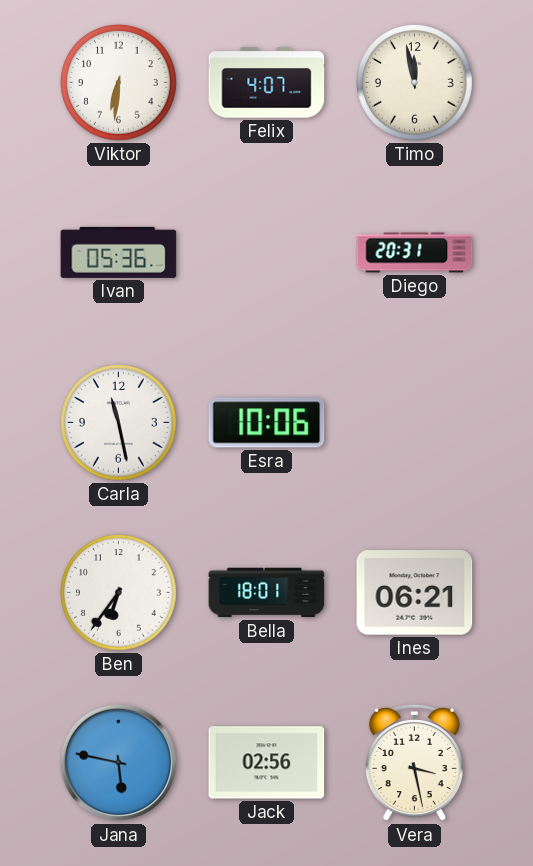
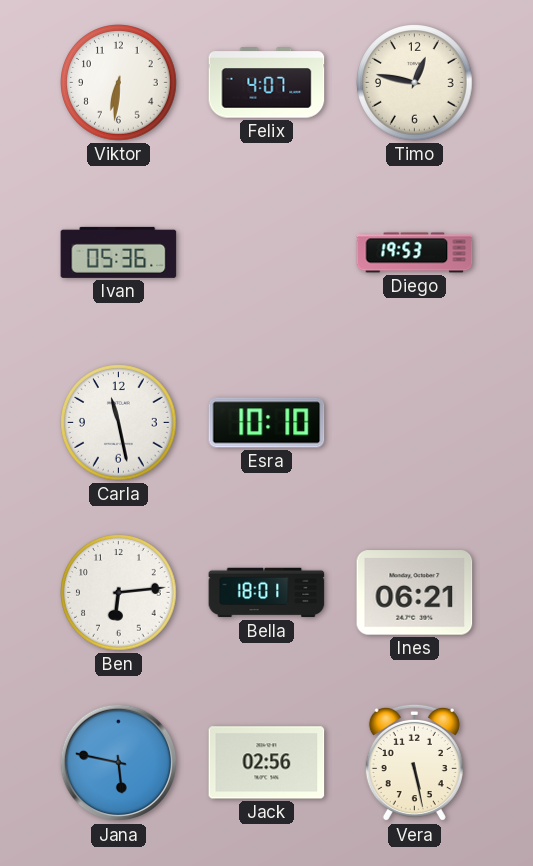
Timo: 11:58 -> 12:47
Diego: 20:31 -> 19:53
Esra: 10:06 -> 10:10
Ben: 6:36 -> 6:14
Vera: 3:28 -> 5:28
